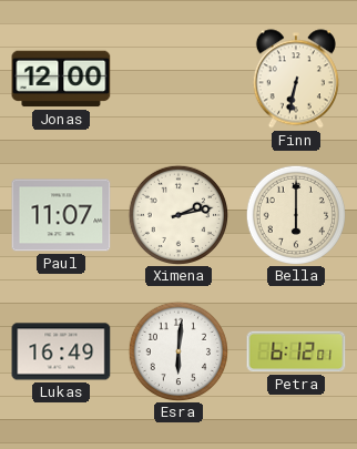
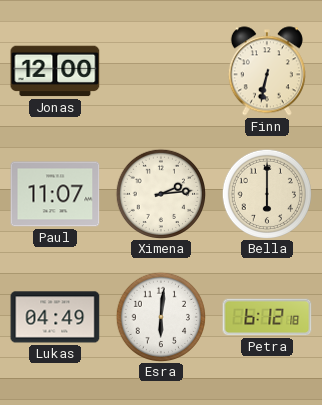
Ximena: 2:13 -> 2:14
Lukas: 16:49 -> 04:49
Petra: 6:12:01 -> 6:12:18
